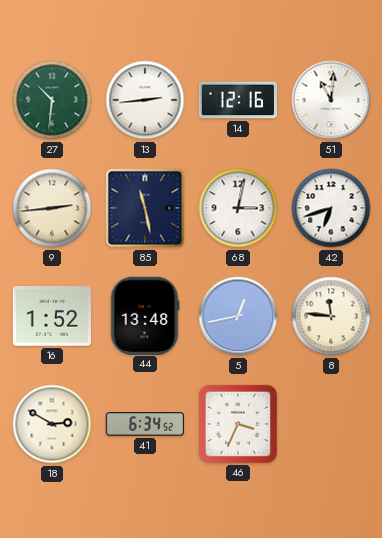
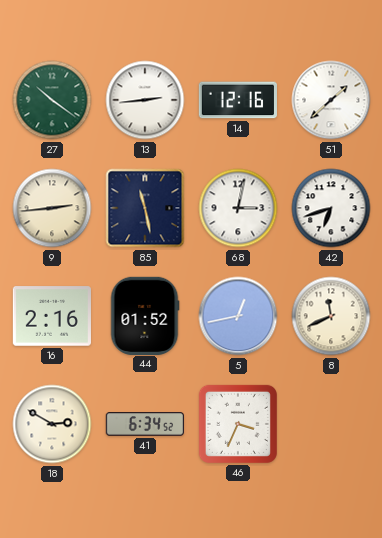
27: 10:31 -> 10:21
51: 11:01 -> 1:38
16: 1:52 -> 2:16
44: 13:48 -> 01:52
8: 11:46 -> 11:41
